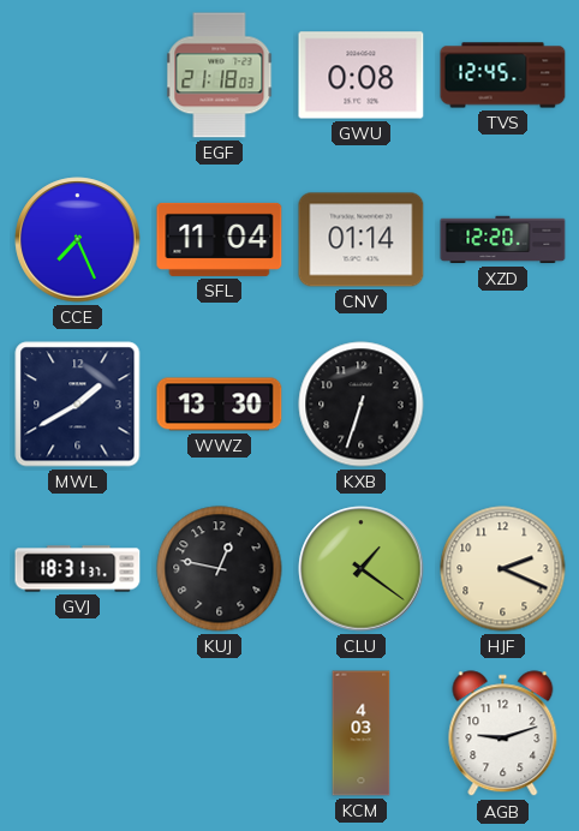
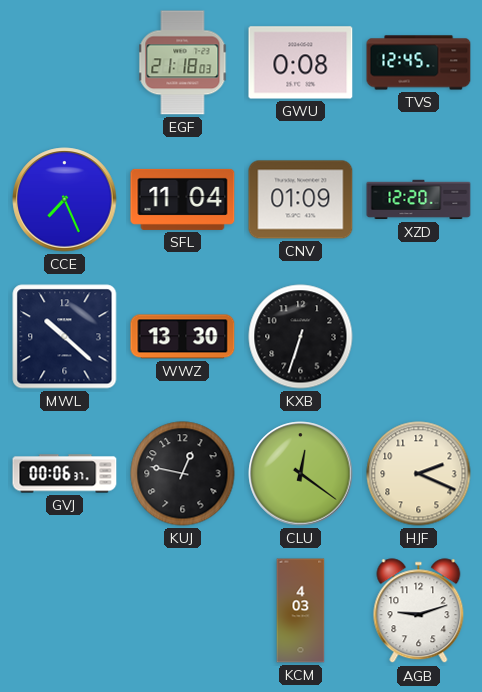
CNV: 01:14 -> 01:09
MWL: 1:40 -> 10:22
GVJ: 18:31 -> 00:06
CLU: 1:21 -> 12:21
